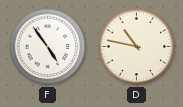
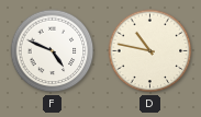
F: 4:54 -> 4:49
